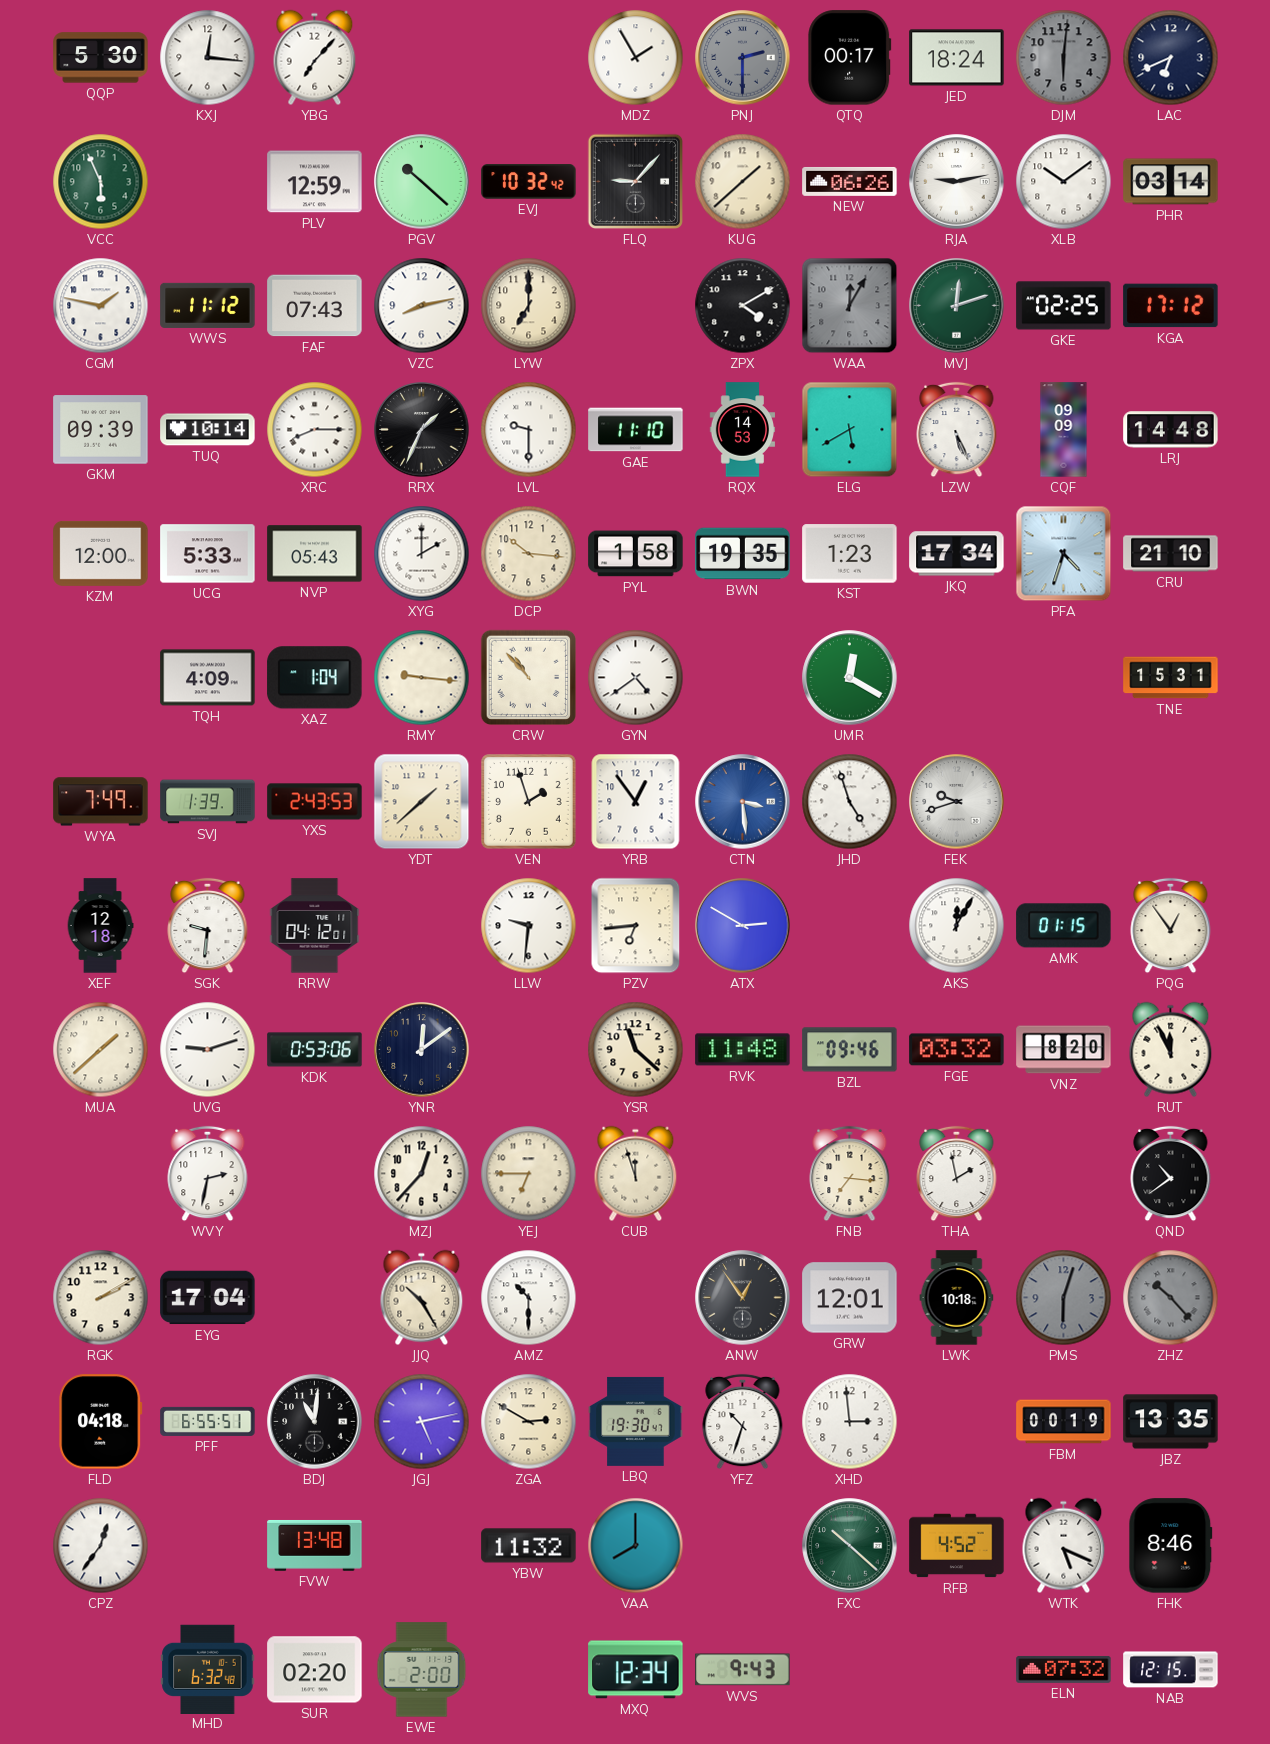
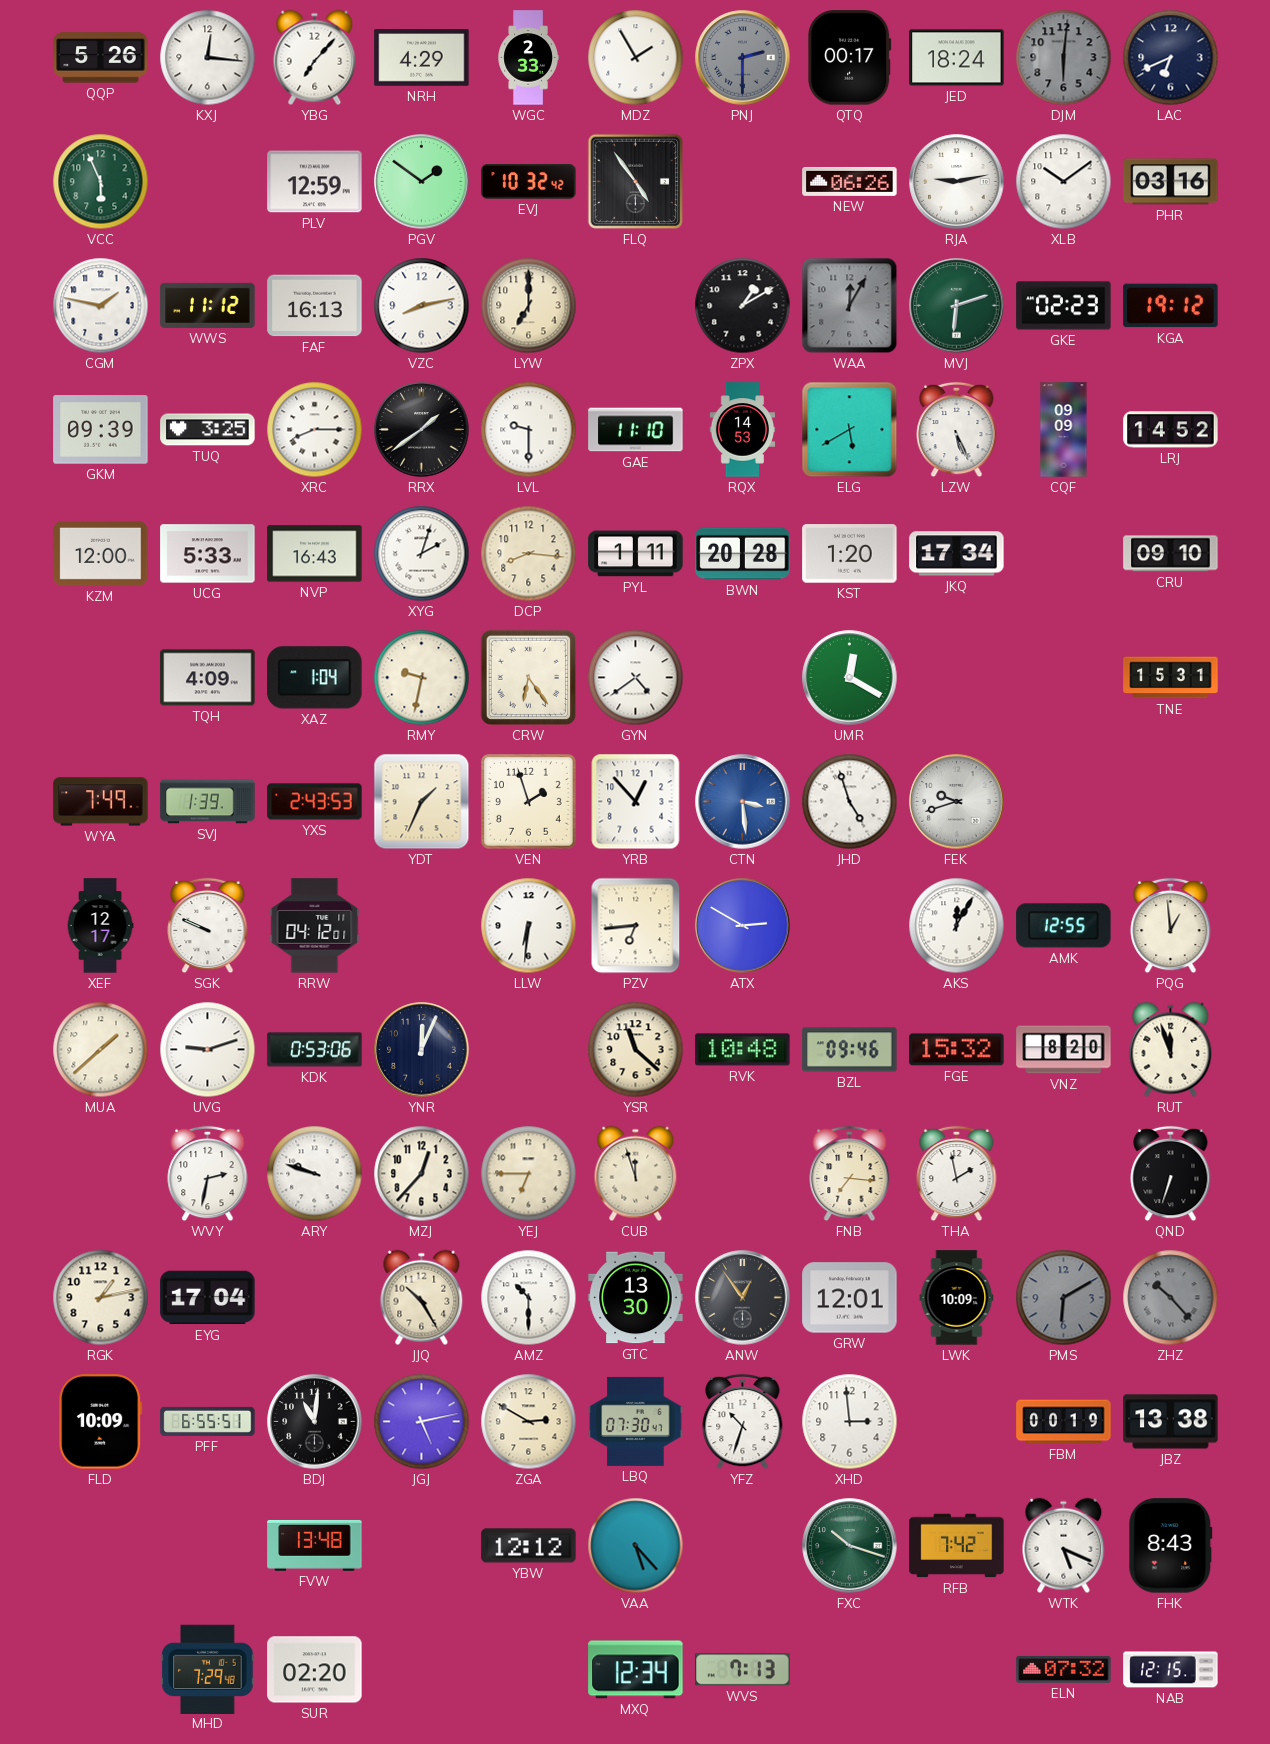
QQP: 5:30 -> 5:26
NRH: none -> 4:29
WGC: none -> 2:33
PGV: 10:22 -> 1:51
FLQ: 9:07 -> 4:54
KUG: 1:38 -> none
PHR: 03:14 -> 03:16
FAF: 07:43 -> 16:13
ZPX: 4:10 -> 1:10
MVJ: 12:12 -> 6:12
GKE: 02:25 -> 02:23
KGA: 17:12 -> 19:12
TUQ: 10:14 -> 3:25
RRX: 1:34 -> 1:39
LRJ: 14:48 -> 14:52
NVP: 05:43 -> 16:43
XYG: 2:00 -> 2:03
DCP: 10:16 -> 8:16
PYL: 1:58 -> 1:11
BWN: 19:35 -> 20:28
KST: 1:23 -> 1:20
PFA: 4:33 -> none
CRU: 21:10 -> 09:10
RMY: 9:16 -> 9:32
CRW: 10:53 -> 6:24
YDT: 1:38 -> 1:34
YRB: 12:54 -> 12:53
XEF: 12:18 -> 12:17
SGK: 9:31 -> 9:49
LLW: 9:31 -> 6:31
AMK: 01:15 -> 12:55
PQG: 12:54 -> 12:59
YNR: 12:09 -> 12:04
RVK: 11:48 -> 10:48
FGE: 03:32 -> 15:32
RUT: 11:56 -> 11:57
ARY: none -> 9:48
QND: 10:39 -> 6:33
RGK: 2:10 -> 1:13
GTC: none -> 13:30
LWK: 10:18 -> 10:09
PMS: 6:03 -> 6:10
FLD: 04:18 -> 10:09
LBQ: 19:30 -> 07:30
JBZ: 13:35 -> 13:38
CPZ: 12:36 -> none
YBW: 11:32 -> 12:12
VAA: 8:00 -> 5:23
FXC: 10:22 -> 10:18
RFB: 4:52 -> 7:42
FHK: 8:46 -> 8:43
MHD: 6:32 -> 7:29
EWE: 2:00 -> none
WVS: 9:43 -> 7:13
